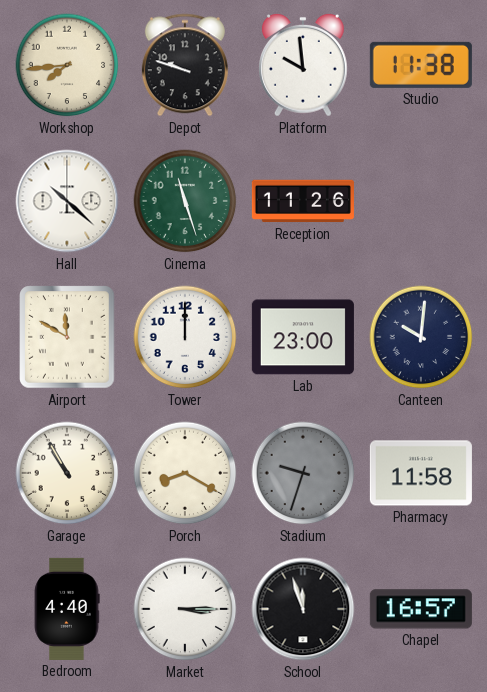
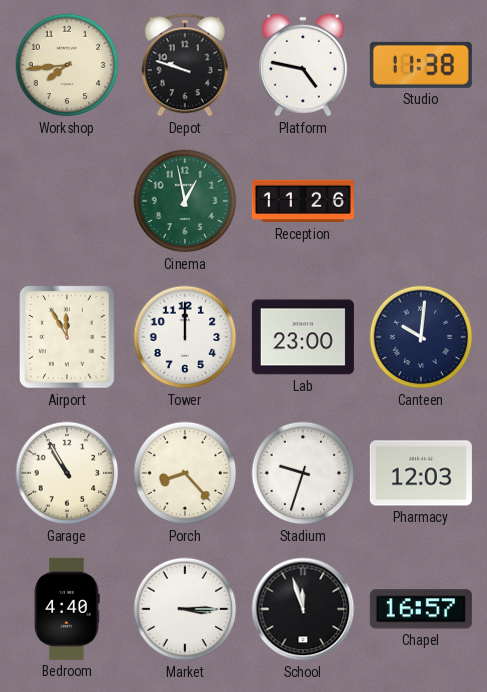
Platform: 9:59 -> 4:47
Hall: 10:22 -> none
Cinema: 11:27 -> 12:58
Airport: 11:50 -> 11:55
Porch: 8:20 -> 8:23
Stadium dial: grey -> white
Pharmacy: 11:58 -> 12:03
